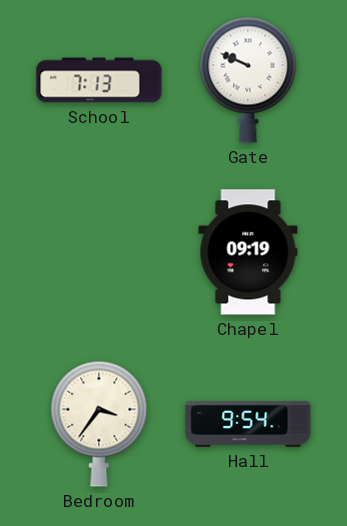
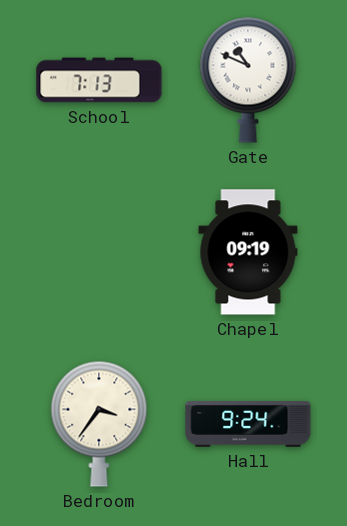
Gate: 9:49 -> 10:49
Hall: 9:54 -> 9:24
